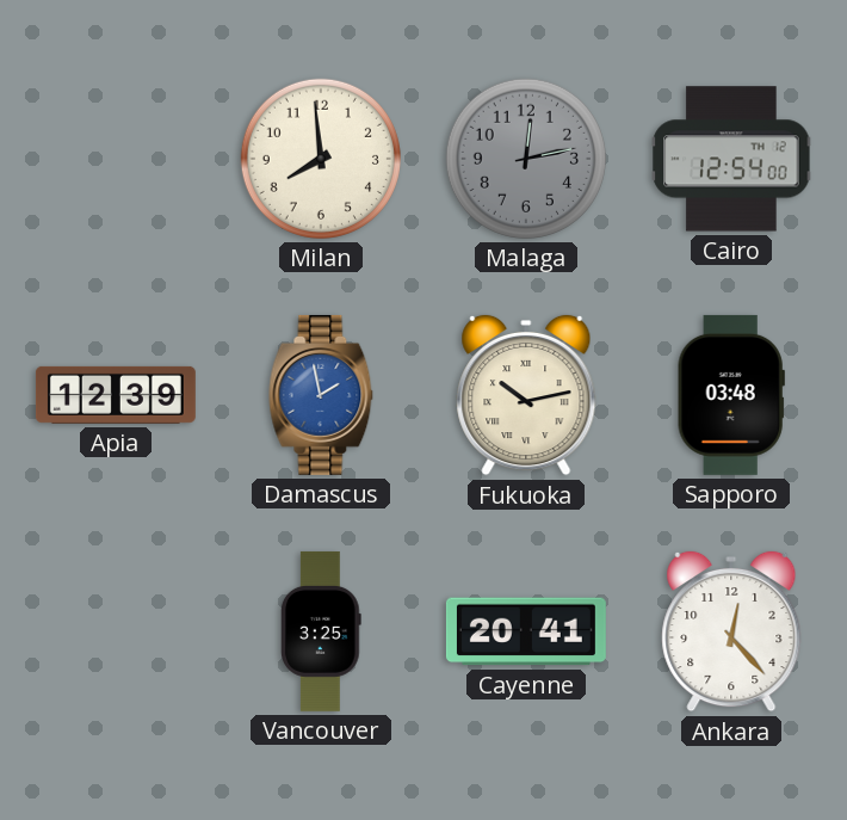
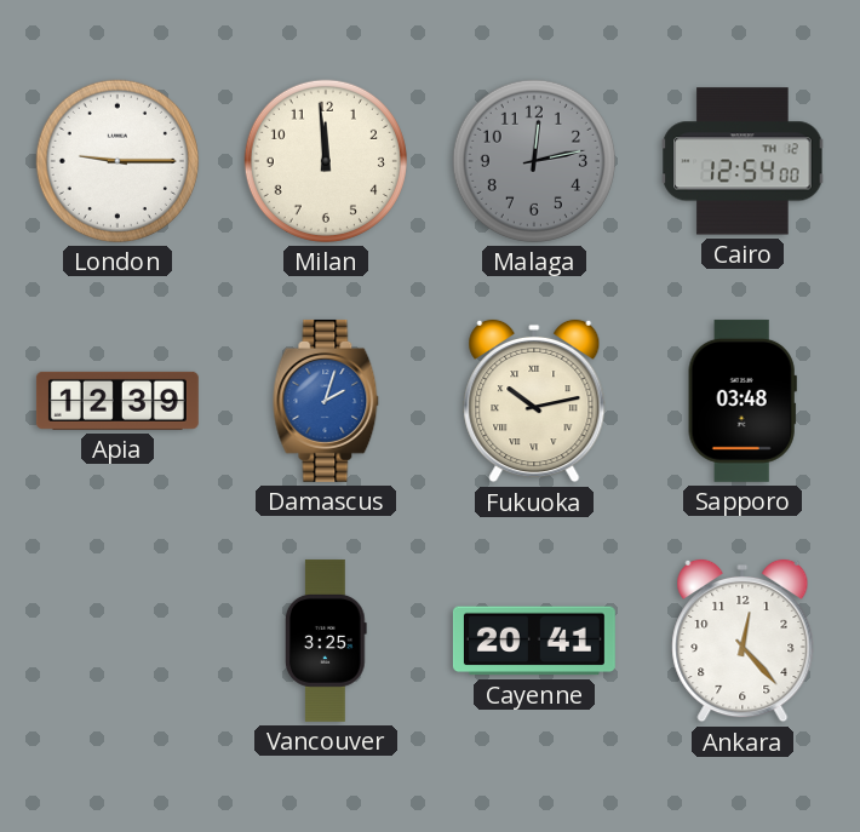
London: none -> 9:15
Milan: 7:59 -> 11:59
Damascus: 1:58 -> 2:03
